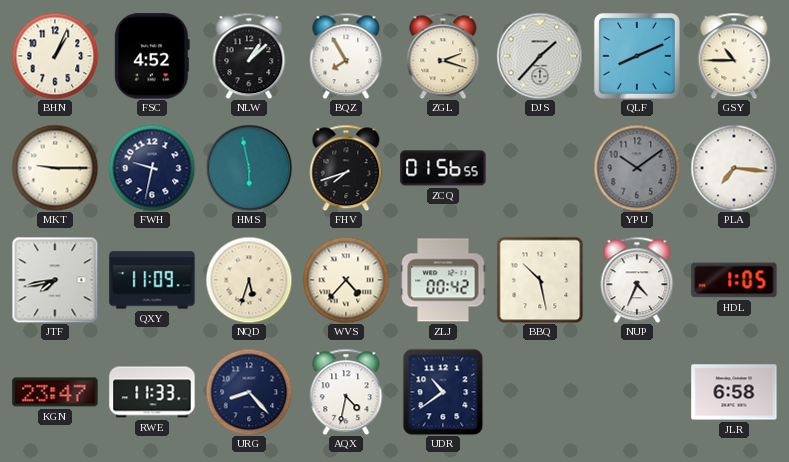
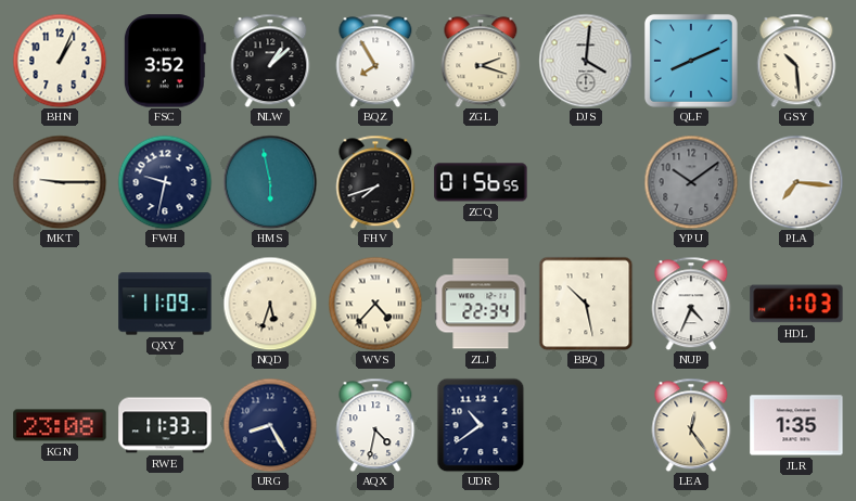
FSC: 4:52 -> 3:52
DJS: 1:37 -> 4:01
GSY: 10:45 -> 10:29
JTF: 7:43 -> none
ZLJ: 00:42 -> 22:34
HDL: 1:05 -> 1:03
KGN: 23:47 -> 23:08
URG: 8:23 -> 8:25
LEA: none -> 12:24
JLR: 6:58 -> 1:35
